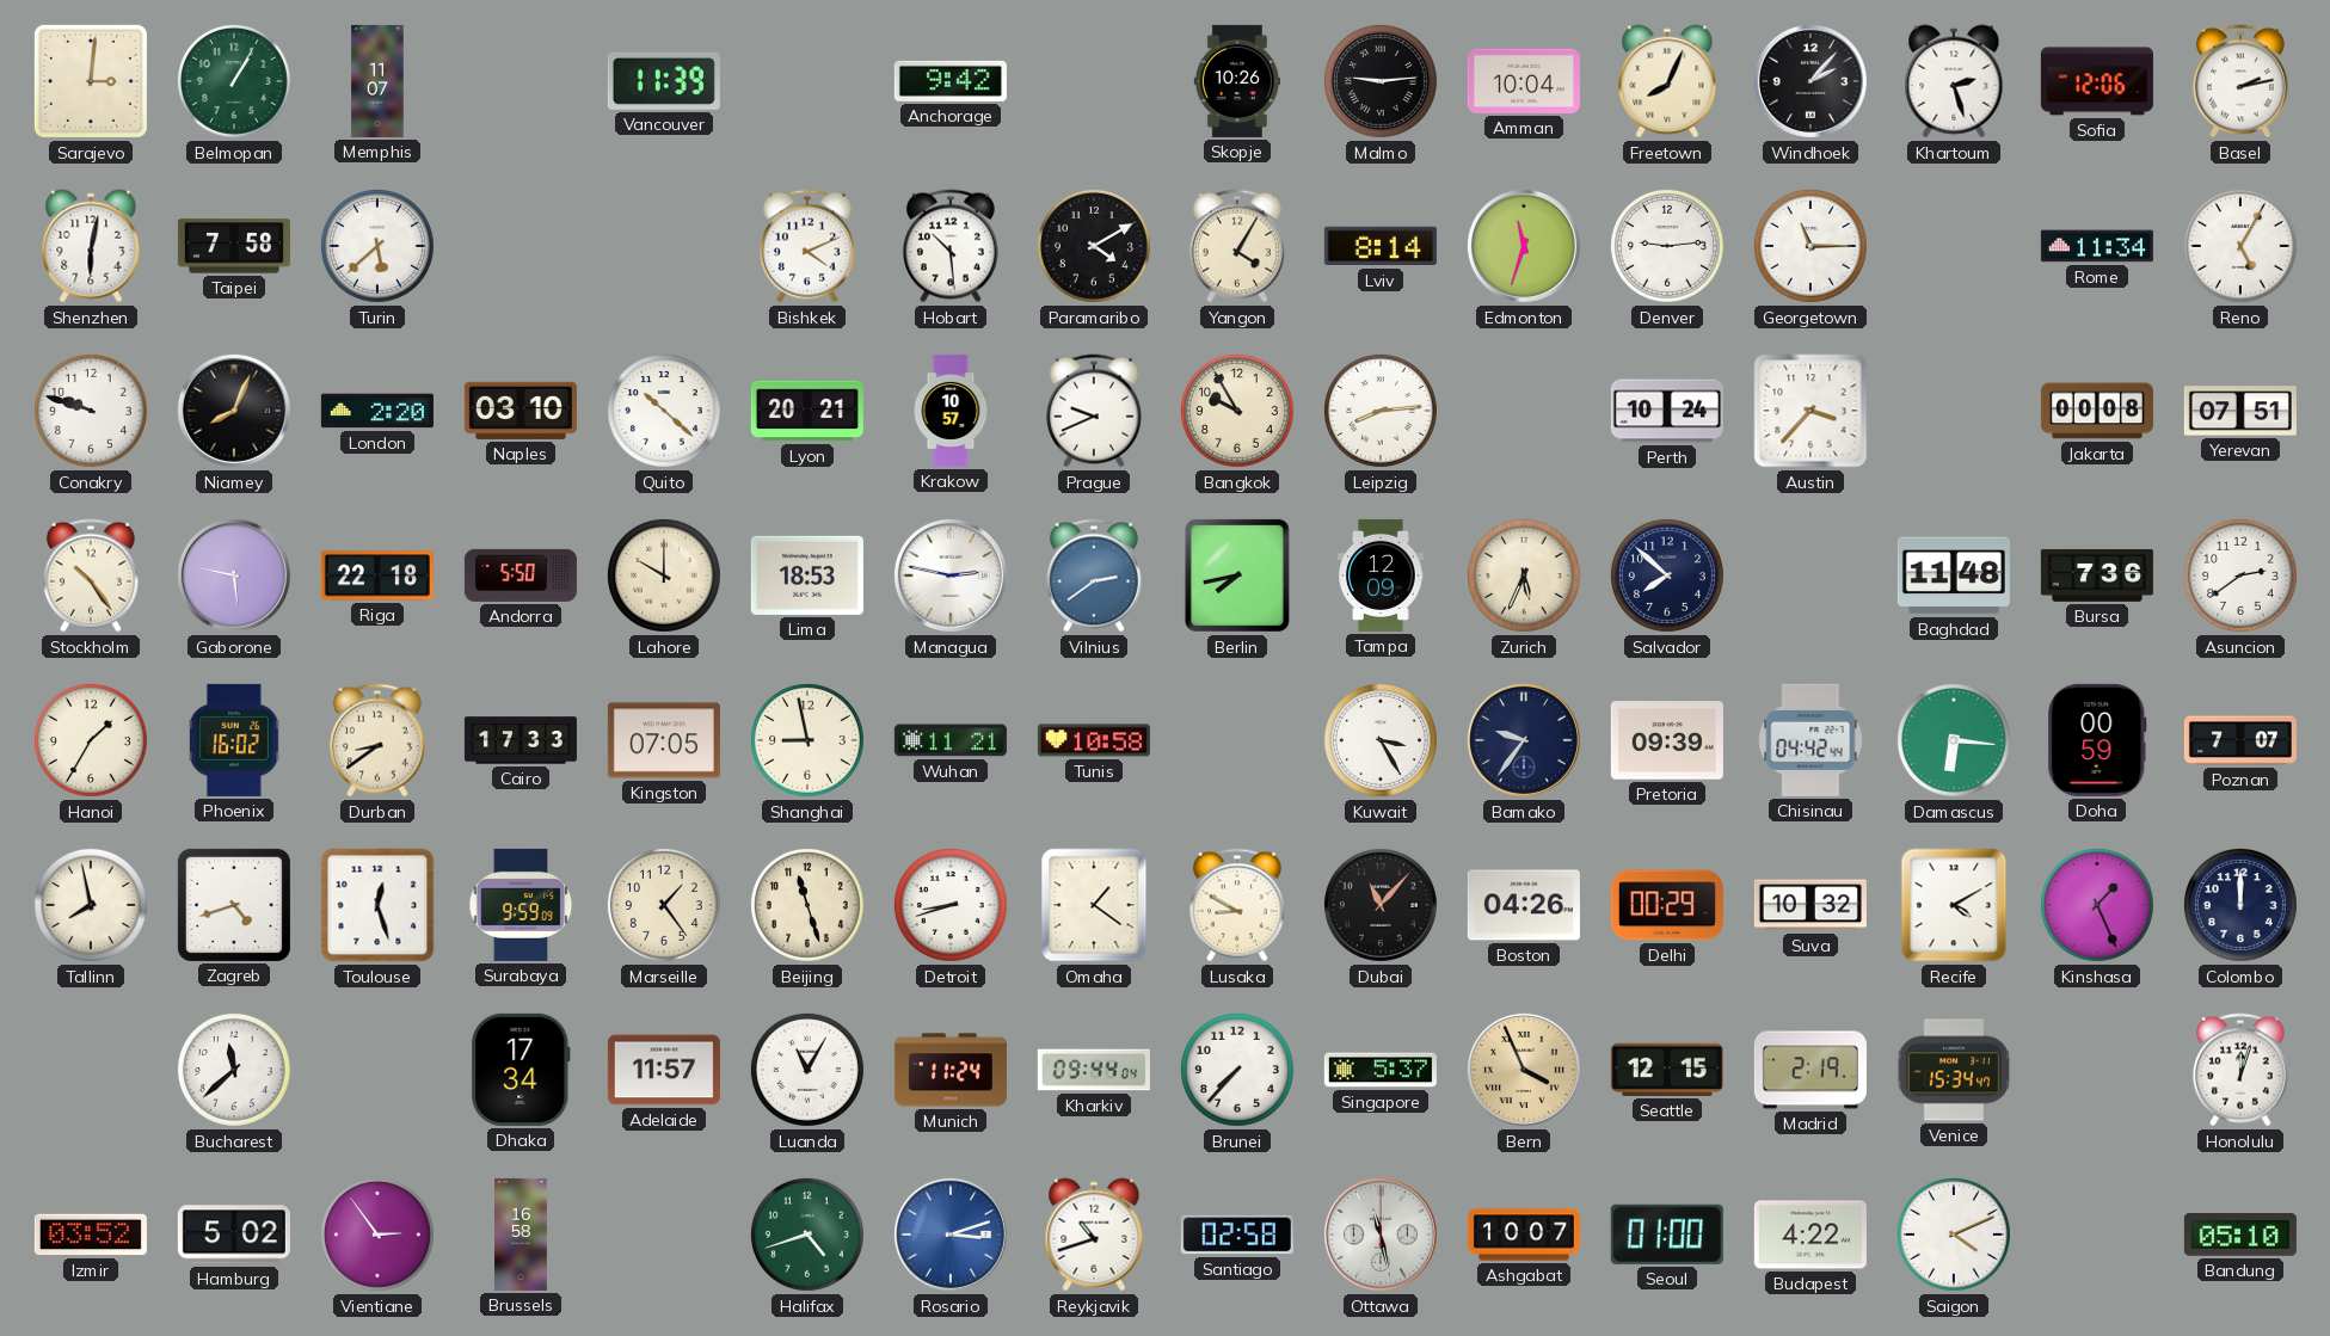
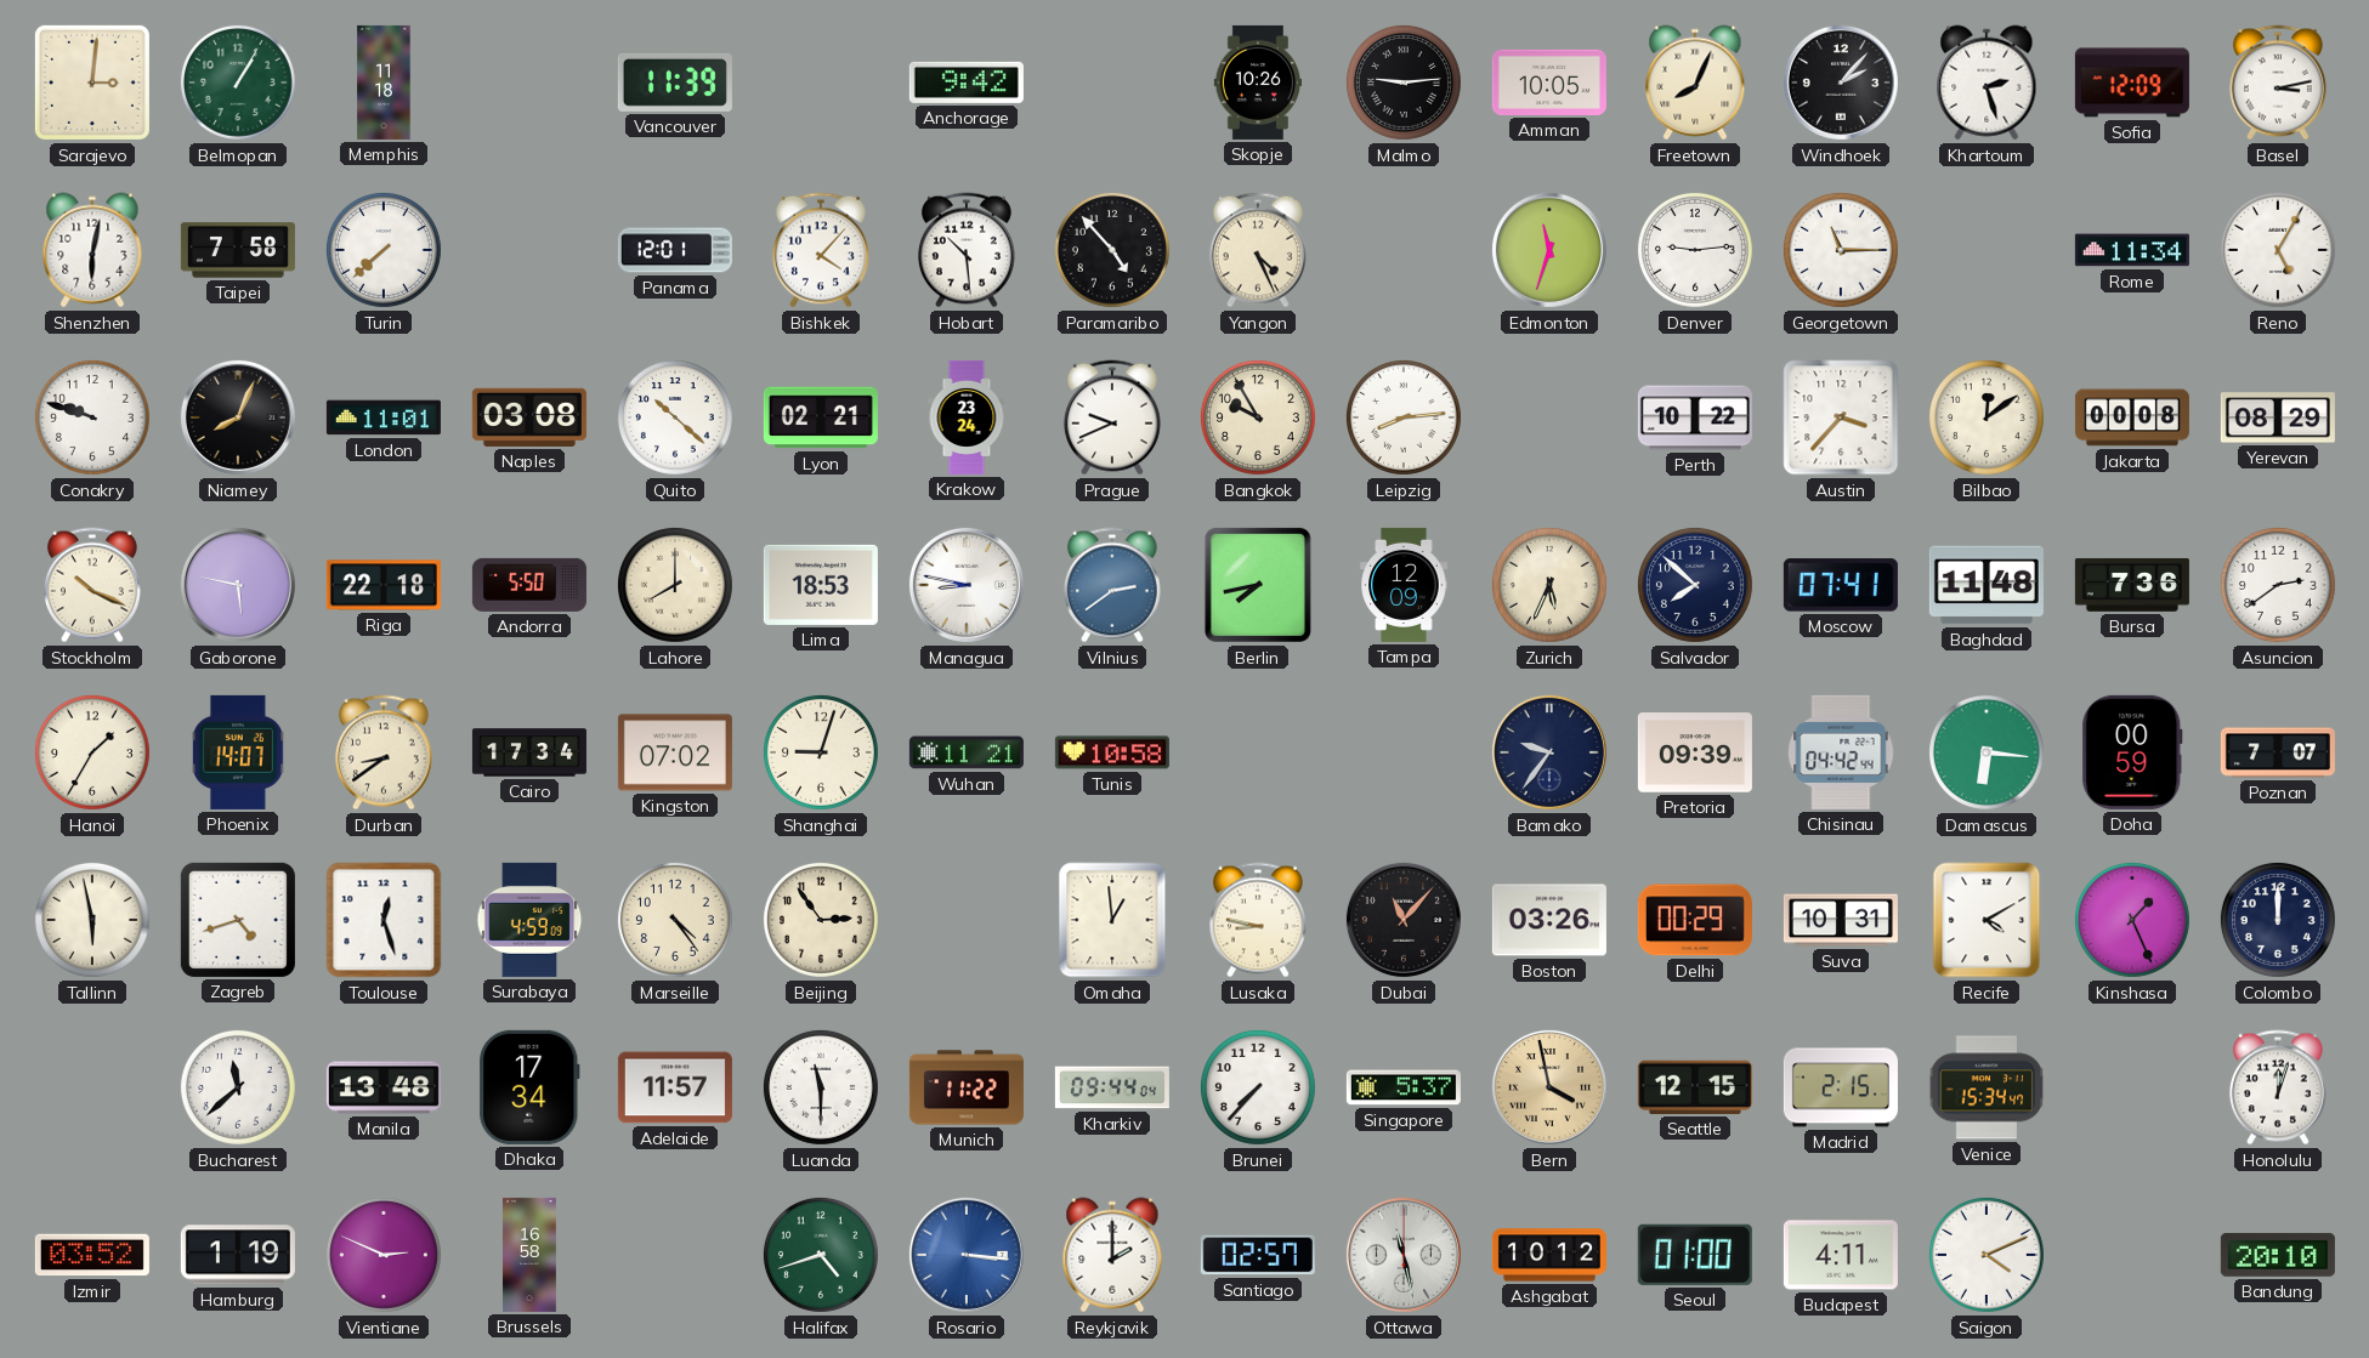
Memphis: 11:07 -> 11:18
Amman: 10:04 -> 10:05
Sofia: 12:06 -> 12:09
Basel: 2:13 -> 3:13
Turin: 5:38 -> 7:38
Panama: none -> 12:01
Bishkek: 4:11 -> 4:07
Paramaribo: 4:10 -> 4:53
Yangon: 4:05 -> 4:26
Lviv: 8:14 -> none
London: 2:20 -> 11:01
Naples: 03:10 -> 03:08
Lyon: 20:21 -> 02:21
Krakow: 10:57 -> 23:24
Perth: 10:24 -> 10:22
Bilbao: none -> 12:09
Yerevan: 07:51 -> 08:29
Stockholm: 10:24 -> 10:19
Lahore: 10:00 -> 8:00
Managua: 2:47 -> 8:47
Moscow: none -> 07:41
Phoenix: 16:02 -> 14:07
Cairo: 17:33 -> 17:34
Kingston: 07:05 -> 07:02
Shanghai: 8:58 -> 9:03
Kuwait: 3:25 -> none
Tallinn: 7:58 -> 5:58
Surabaya: 9:59 -> 4:59
Marseille: 1:24 -> 4:24
Beijing: 11:27 -> 2:54
Detroit: 8:42 -> none
Omaha: 1:21 -> 12:59
Lusaka: 8:50 -> 8:47
Boston: 04:26 -> 03:26
Suva: 10:32 -> 10:31
Manila: none -> 13:48
Luanda: 11:05 -> 11:30
Munich: 11:24 -> 11:22
Bern: 3:56 -> 3:58
Madrid: 2:19 -> 2:15
Hamburg: 5:02 -> 1:19
Vientiane: 2:54 -> 2:49
Rosario: 3:12 -> 3:16
Reykjavik: 10:42 -> 2:00
Santiago: 02:58 -> 02:57
Ashgabat: 10:07 -> 10:12
Budapest: 4:22 -> 4:11
Bandung: 05:10 -> 20:10
